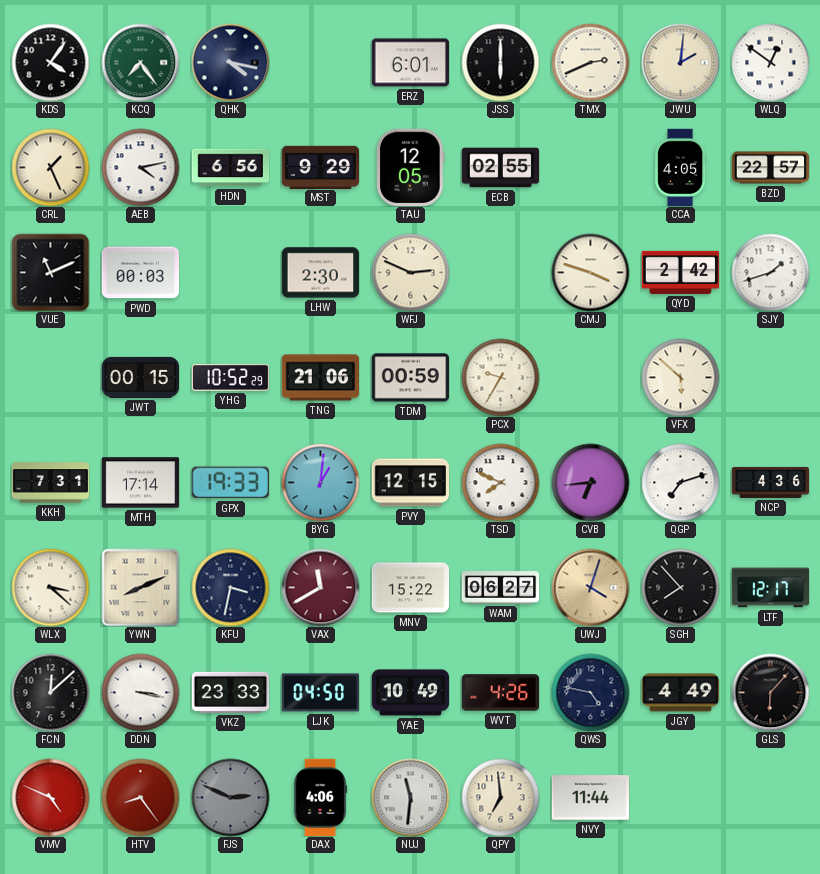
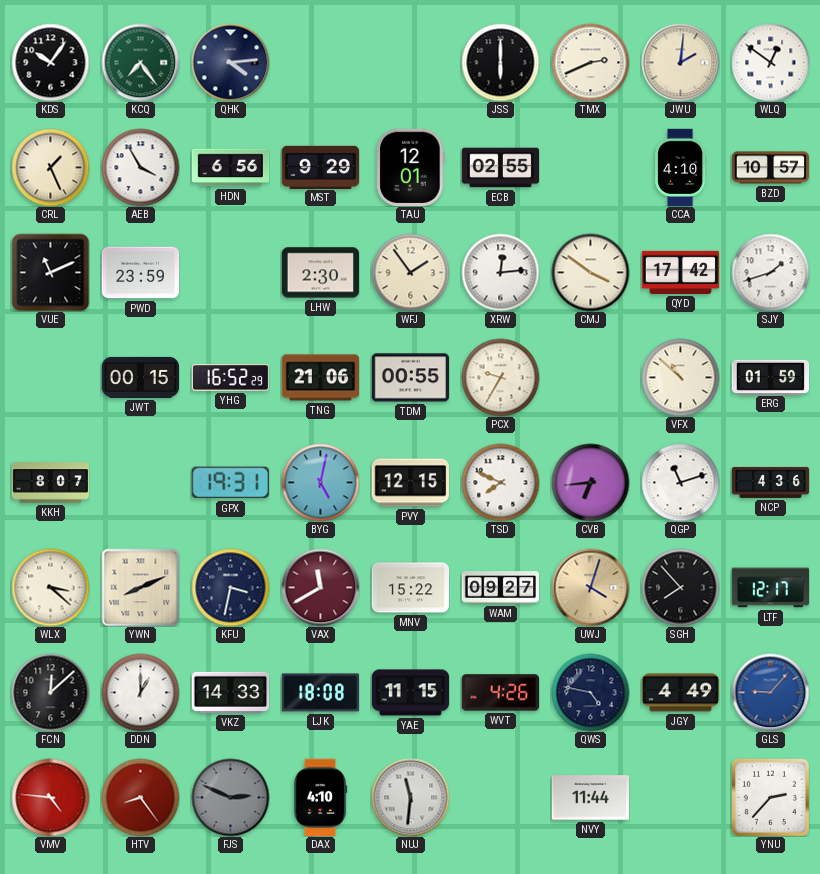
KDS: 4:06 -> 10:06
QHK: 4:17 -> 4:14
ERZ: 6:01 -> none
AEB: 4:13 -> 3:55
TAU: 12:05 -> 12:01
CCA: 4:05 -> 4:10
BZD: 22:57 -> 10:57
PWD: 00:03 -> 23:59
WFJ: 2:49 -> 1:54
XRW: none -> 12:14
CMJ: 3:48 -> 3:51
QYD: 2:42 -> 17:42
YHG: 10:52 -> 16:52
TDM: 00:59 -> 00:55
VFX: 5:52 -> 10:52
ERG: none -> 01:59
KKH: 7:31 -> 8:07
MTH: 17:14 -> none
GPX: 19:33 -> 19:31
BYG: 1:01 -> 5:02
QGP: 7:12 -> 11:12
WAM: 06:27 -> 09:27
DDN: 3:17 -> 1:00
VKZ: 23:33 -> 14:33
LJK: 04:50 -> 18:08
YAE: 10:49 -> 11:15
GLS: 6:07 -> 9:07
GLS dial: black -> blue
VMV: 4:49 -> 4:46
DAX: 4:06 -> 4:10
QPY: 6:59 -> none
YNU: none -> 2:37
